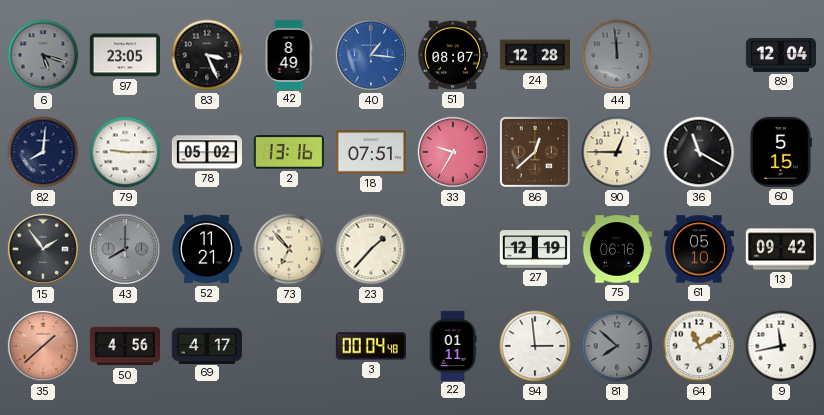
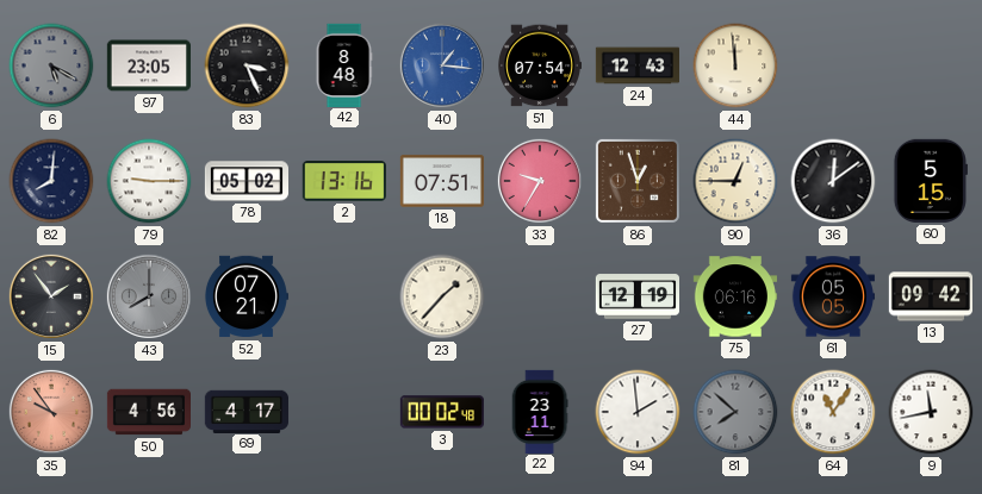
6: 5:18 -> 5:20
42: 8:49 -> 8:48
51: 08:07 -> 07:54
24: 12:28 -> 12:43
44 dial: grey -> cream
89: 12:04 -> none
86: 12:38 -> 12:57
36: 11:20 -> 12:09
52: 11:21 -> 07:21
73: 6:53 -> none
61: 05:10 -> 05:05
35: 1:38 -> 9:54
3: 00:04 -> 00:02
22: 01:11 -> 23:11
94: 2:59 -> 1:59
64: 11:10 -> 11:06
